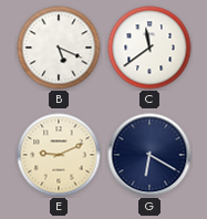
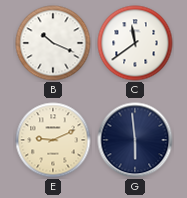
B: 5:19 -> 10:19
G: 6:20 -> 5:59
